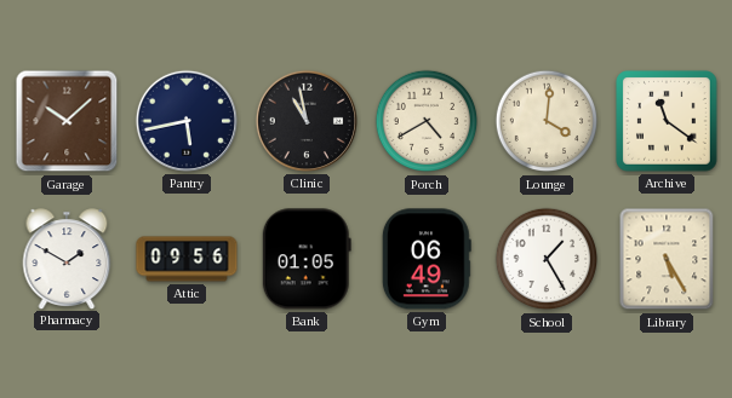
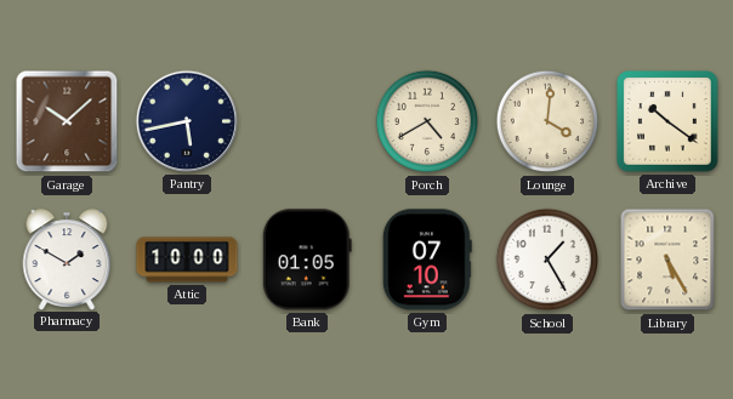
Clinic: 10:58 -> none
Archive: 11:21 -> 10:21
Attic: 09:56 -> 10:00
Gym: 06:49 -> 07:10
